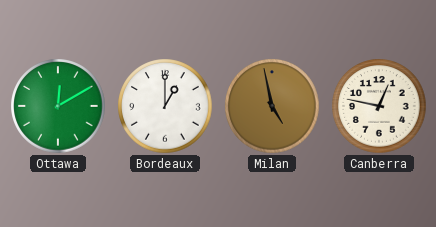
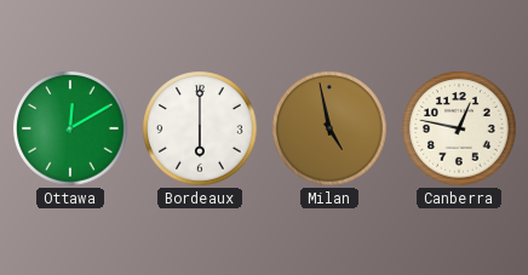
Bordeaux: 1:00 -> 6:00
